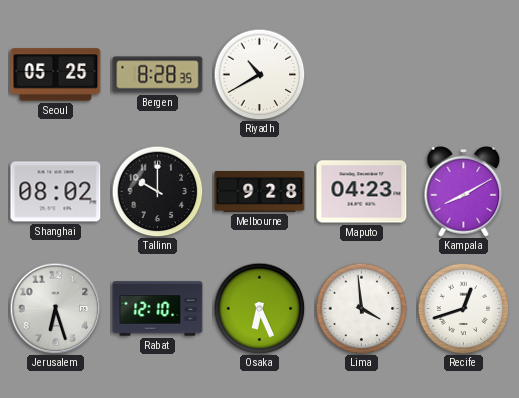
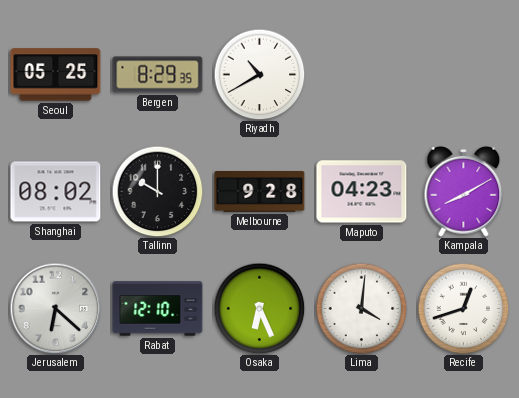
Bergen: 8:28 -> 8:29
Jerusalem: 6:27 -> 6:22
Lima: 3:59 -> 4:01
